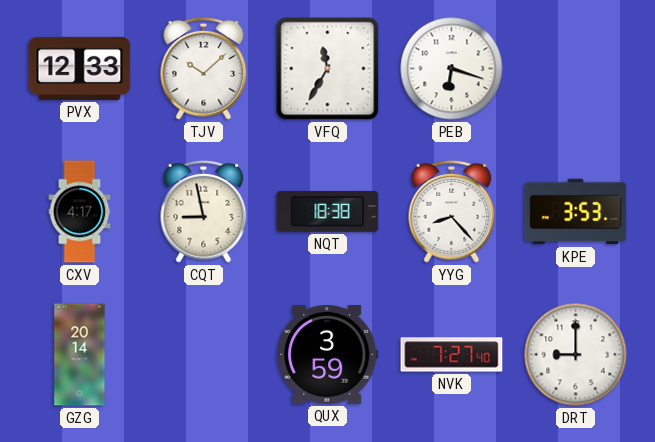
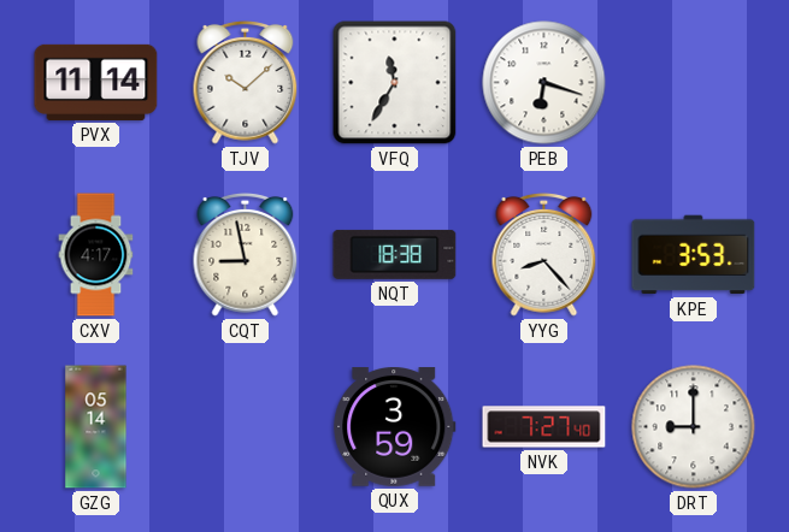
PVX: 12:33 -> 11:14
GZG: 20:14 -> 05:14
